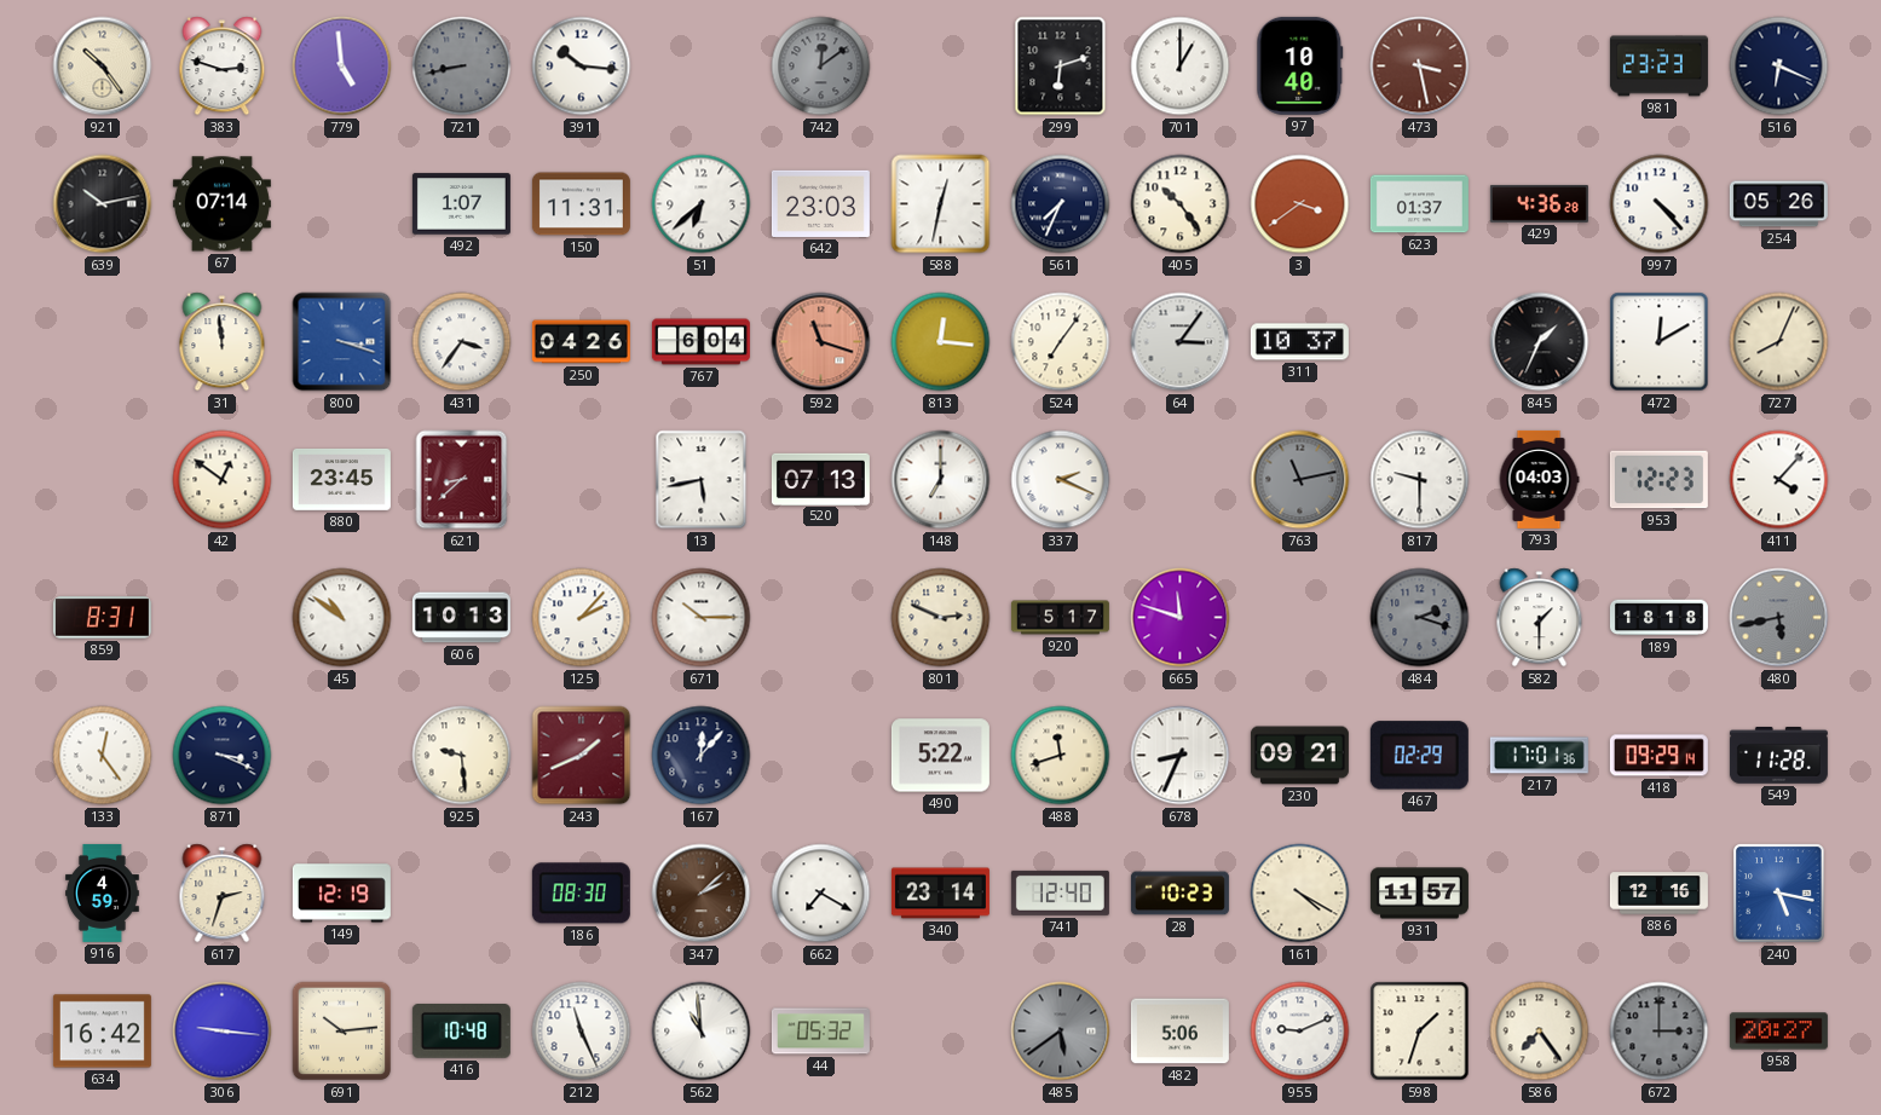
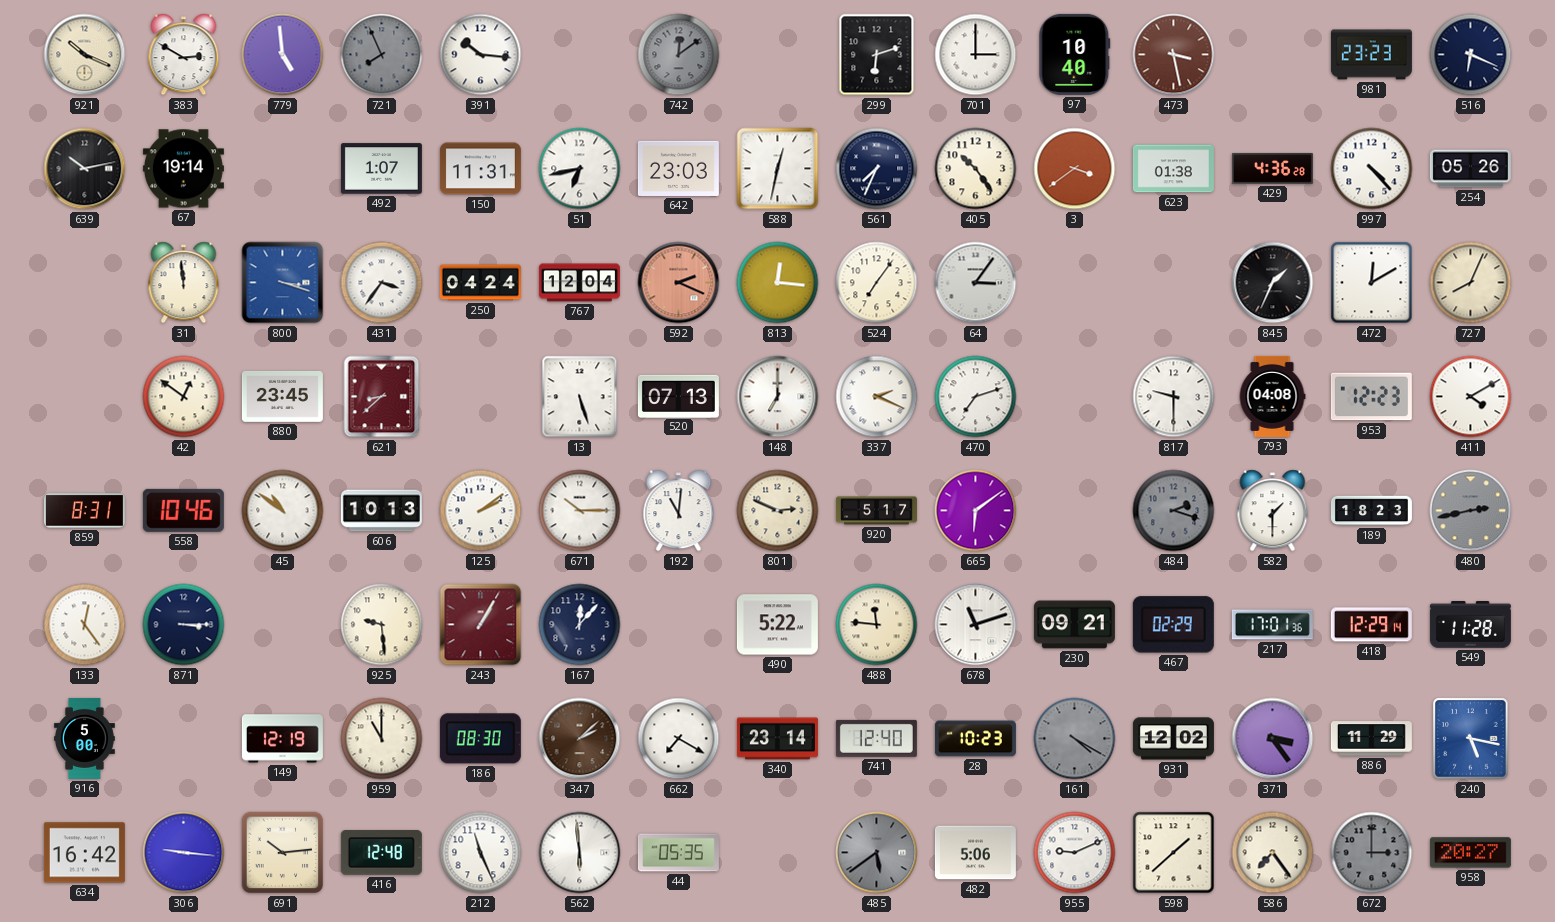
921: 10:24 -> 10:19
383: 2:48 -> 2:50
721: 8:43 -> 7:56
701: 1:00 -> 3:00
67: 07:14 -> 19:14
51: 6:38 -> 6:43
623: 01:37 -> 01:38
250: 04:26 -> 04:24
767: 6:04 -> 12:04
592: 11:18 -> 2:19
311: 10:37 -> none
13: 5:43 -> 5:27
470: none -> 7:12
763: 11:13 -> none
793: 04:03 -> 04:08
411: 4:07 -> 4:10
558: none -> 10:46
125: 2:07 -> 2:09
192: none -> 11:01
665: 11:48 -> 6:09
189: 18:18 -> 18:23
480: 5:43 -> 2:43
871: 3:19 -> 3:15
243: 1:41 -> 1:05
488: 11:42 -> 11:46
678: 8:34 -> 11:12
418: 09:29 -> 12:29
916: 4:59 -> 5:00
617: 2:33 -> none
959: none -> 11:00
161 dial: cream -> grey
931: 11:57 -> 12:02
371: none -> 3:24
886: 12:16 -> 11:29
416: 10:48 -> 12:48
562: 10:59 -> 5:59
44: 05:32 -> 05:35
598: 1:33 -> 1:38
